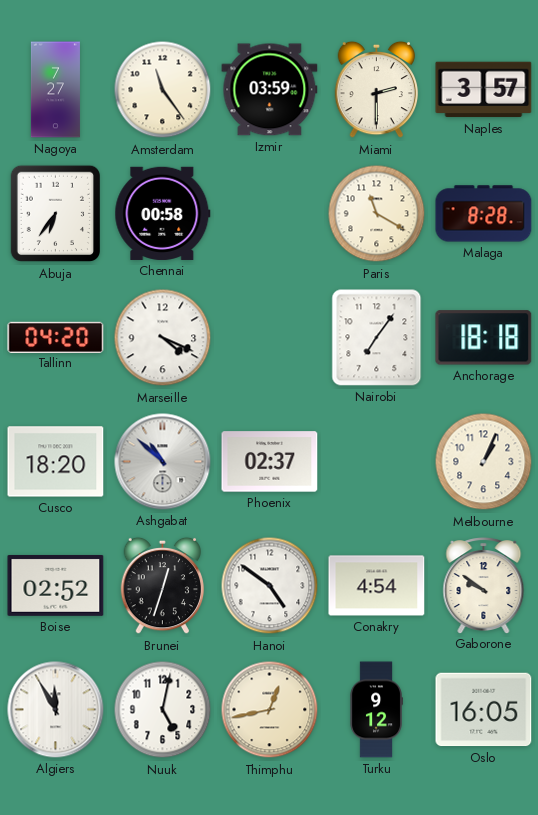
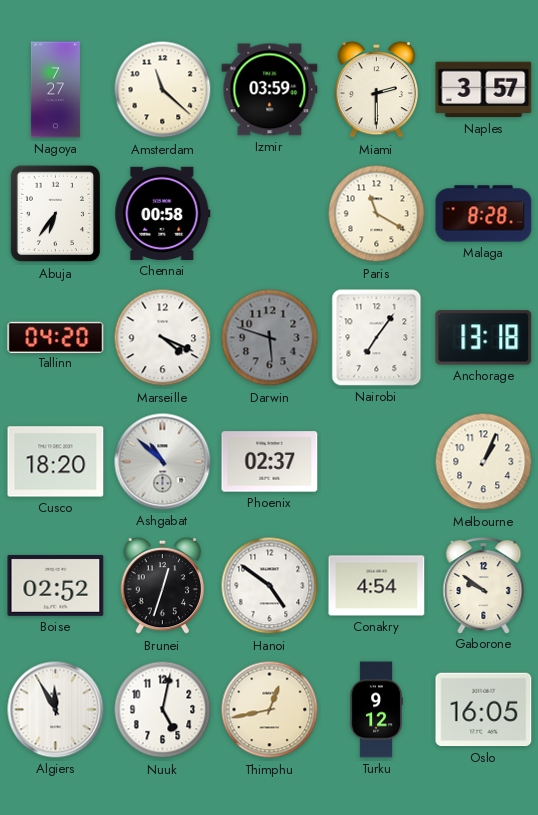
Amsterdam: 11:24 -> 11:22
Darwin: none -> 5:48
Anchorage: 18:18 -> 13:18
